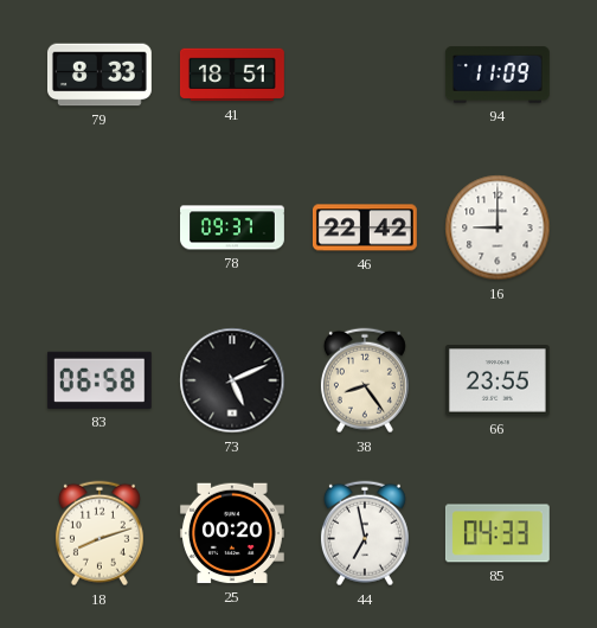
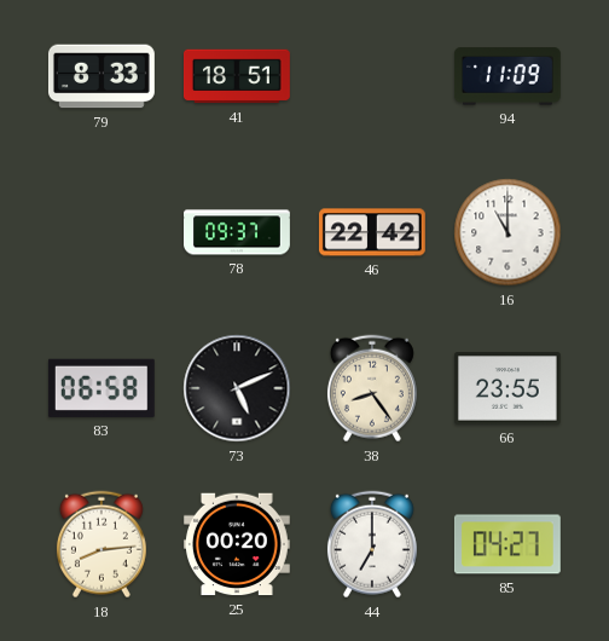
16: 9:00 -> 11:00
18: 8:12 -> 8:14
44: 6:58 -> 7:00
85: 04:33 -> 04:27
